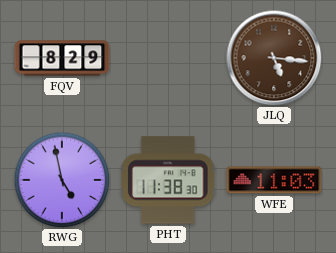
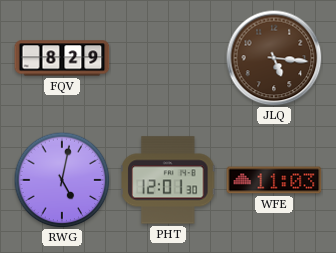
RWG: 4:58 -> 5:02
PHT: 11:38 -> 12:01
